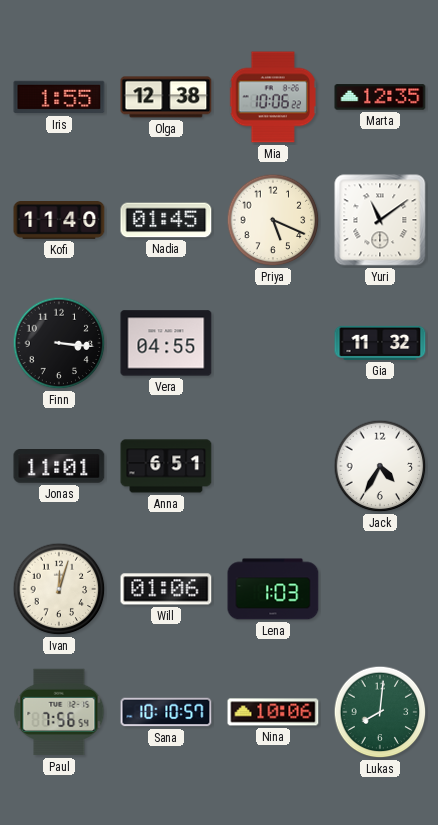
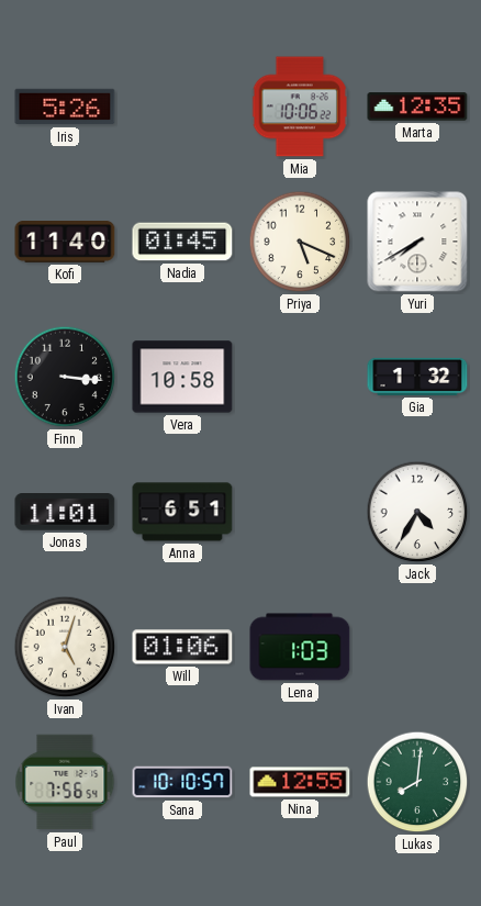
Iris: 1:55 -> 5:26
Olga: 12:38 -> none
Yuri: 11:09 -> 7:40
Vera: 04:55 -> 10:58
Gia: 11:32 -> 1:32
Ivan: 12:03 -> 5:03
Nina: 10:06 -> 12:55
